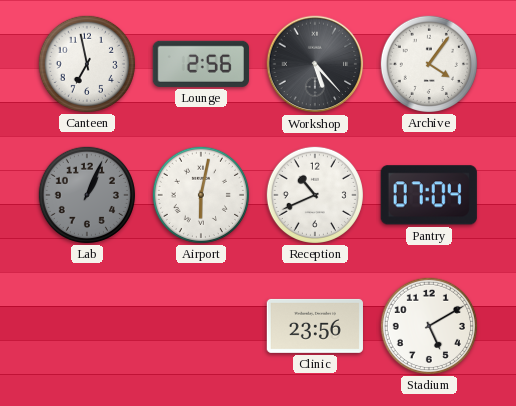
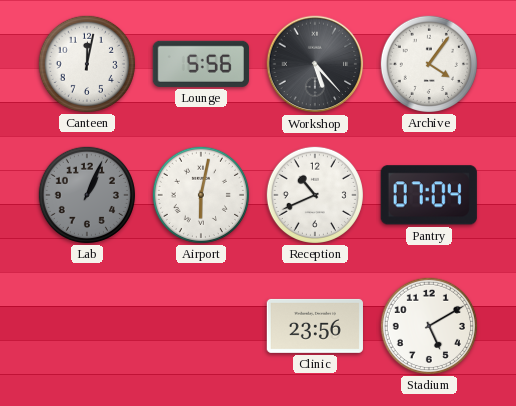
Canteen: 6:58 -> 12:02
Lounge: 2:56 -> 5:56
